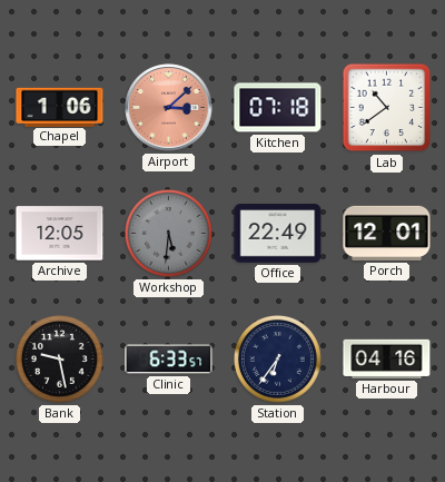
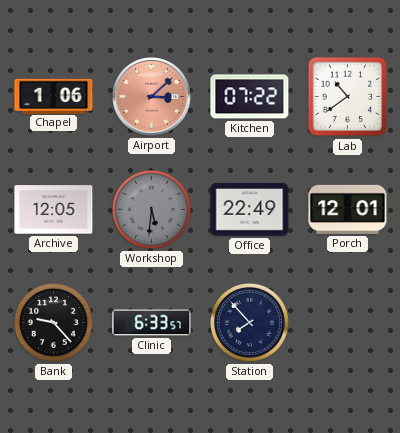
Kitchen: 07:18 -> 07:22
Bank: 9:28 -> 9:23
Station: 6:36 -> 7:53
Harbour: 04:16 -> none
